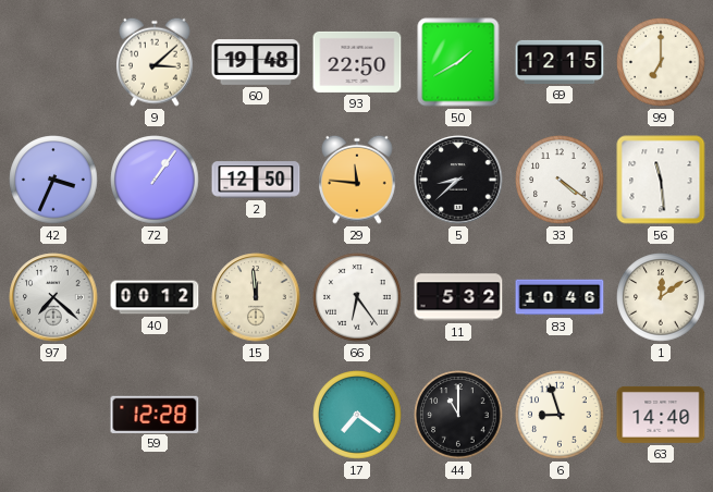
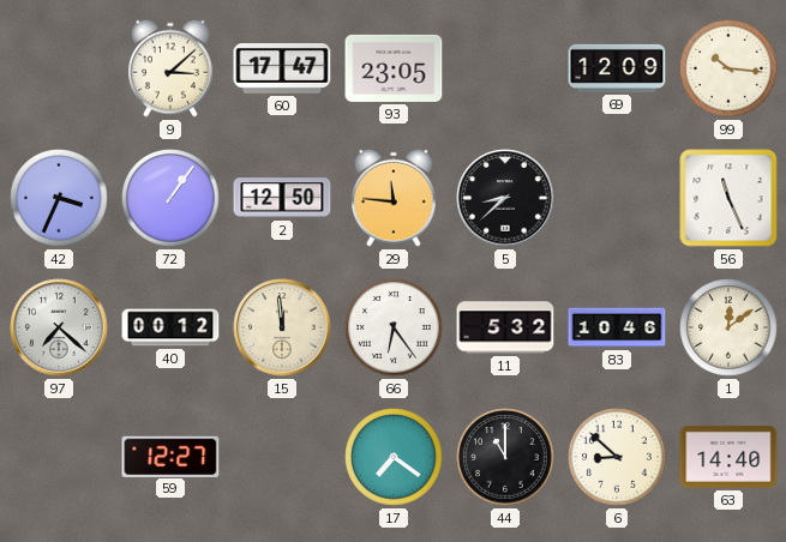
60: 19:48 -> 17:47
93: 22:50 -> 23:05
50: 1:40 -> none
69: 12:15 -> 12:09
99: 7:00 -> 10:16
33: 4:21 -> none
56: 11:29 -> 11:26
59: 12:28 -> 12:27
6: 8:57 -> 8:52
